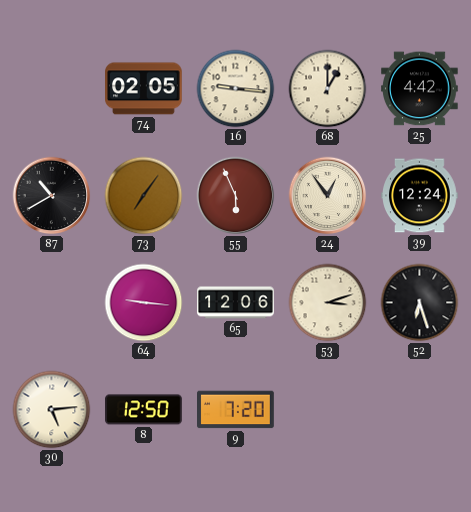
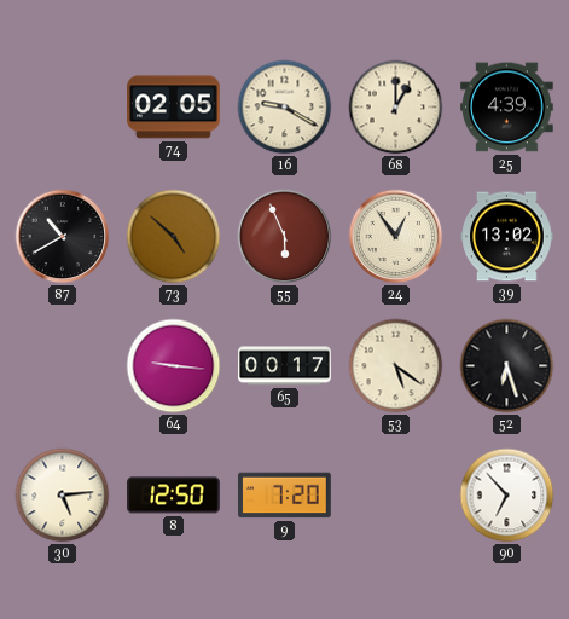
16: 9:16 -> 9:20
25: 4:42 -> 4:39
73: 7:06 -> 4:52
39: 12:24 -> 13:02
65: 12:06 -> 00:17
53: 3:12 -> 5:21
90: none -> 6:53
